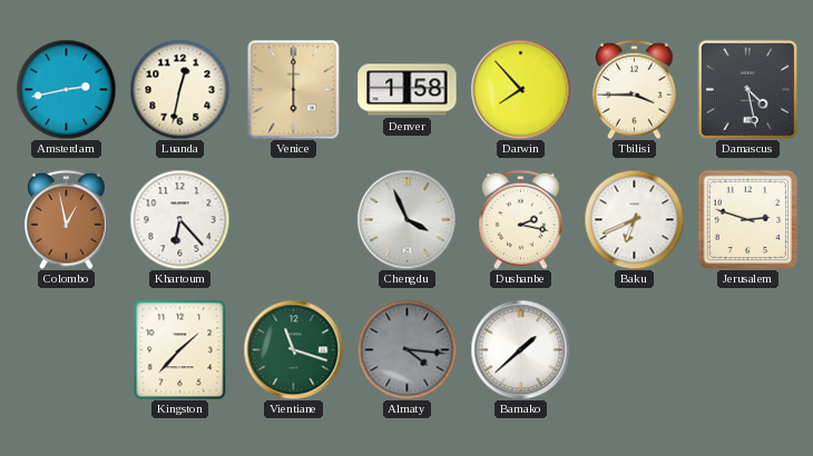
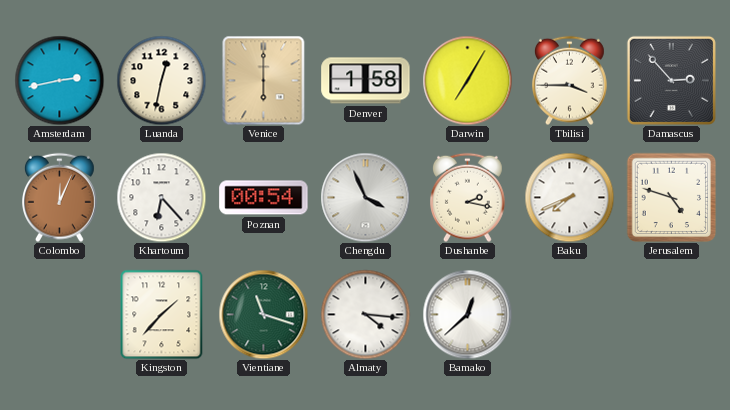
Darwin: 7:53 -> 7:05
Damascus: 4:28 -> 2:53
Colombo: 12:58 -> 12:04
Poznan: none -> 00:54
Baku: 6:41 -> 7:41
Jerusalem: 2:48 -> 4:48
Almaty dial: grey -> white
Bamako: 1:38 -> 12:38
